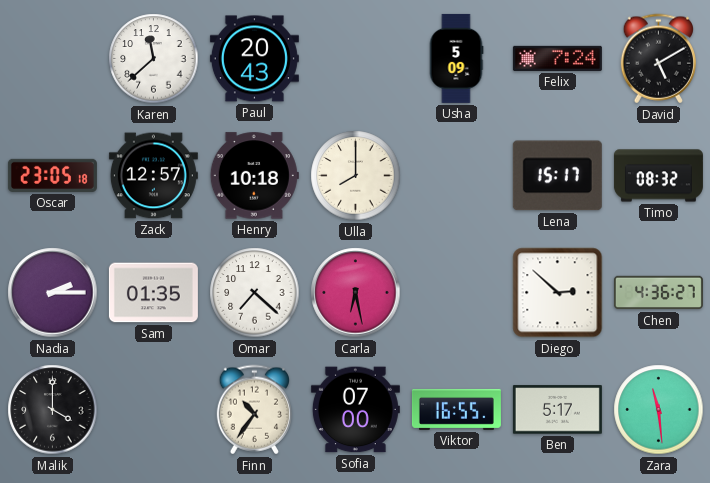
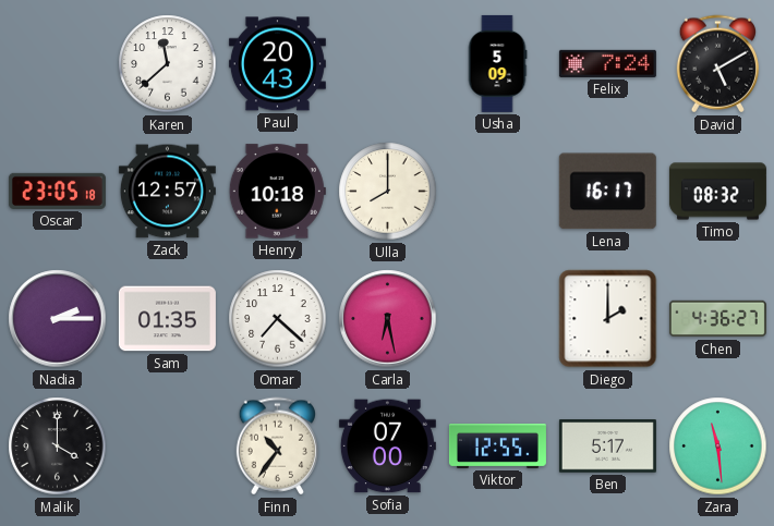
Lena: 15:17 -> 16:17
Diego: 2:52 -> 2:00
Viktor: 16:55 -> 12:55
